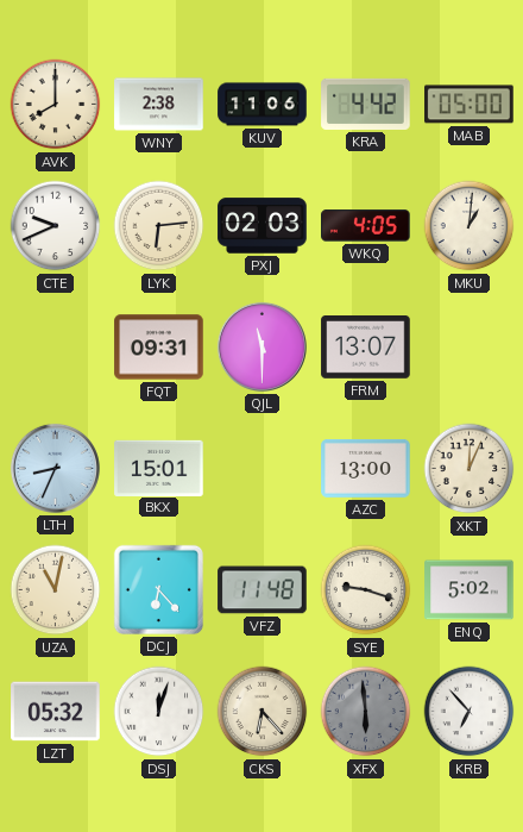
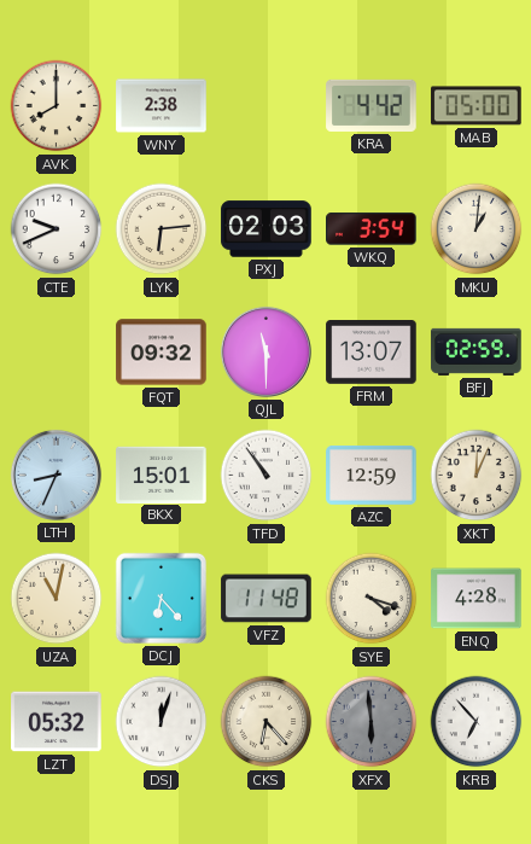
KUV: 11:06 -> none
WKQ: 4:05 -> 3:54
FQT: 09:31 -> 09:32
BFJ: none -> 02:59
TFD: none -> 10:54
AZC: 13:00 -> 12:59
SYE: 9:18 -> 4:18
ENQ: 5:02 -> 4:28
